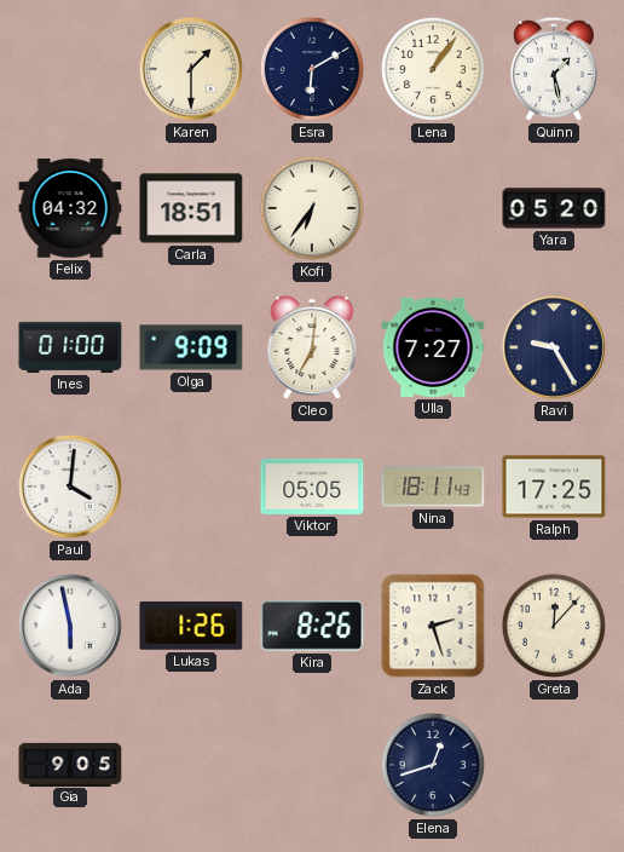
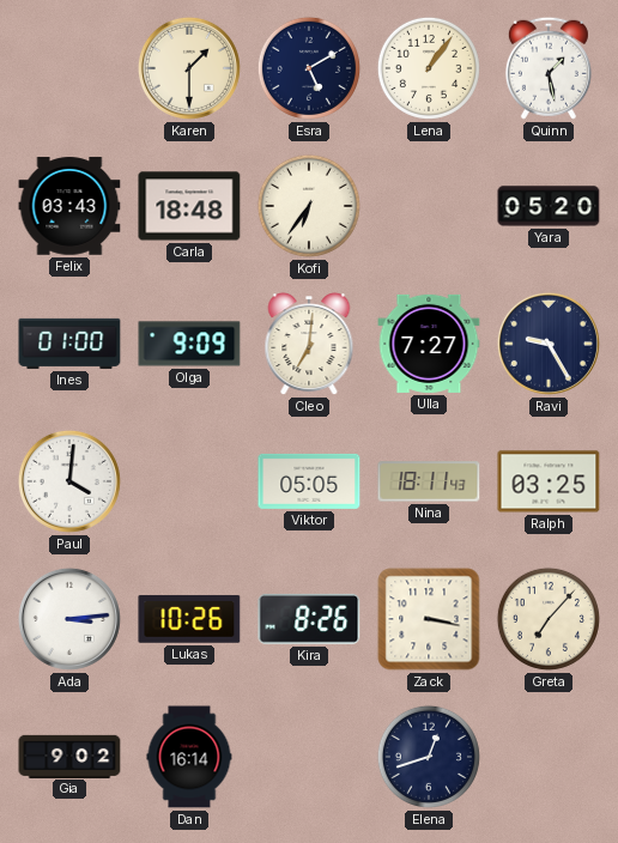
Esra: 6:10 -> 5:10
Felix: 04:32 -> 03:43
Carla: 18:51 -> 18:48
Ralph: 17:25 -> 03:25
Ada: 5:58 -> 3:14
Lukas: 1:26 -> 10:26
Zack: 2:27 -> 3:17
Greta: 12:07 -> 7:07
Gia: 9:05 -> 9:02
Dan: none -> 16:14
